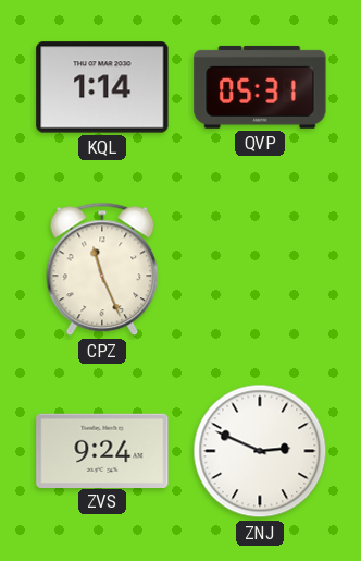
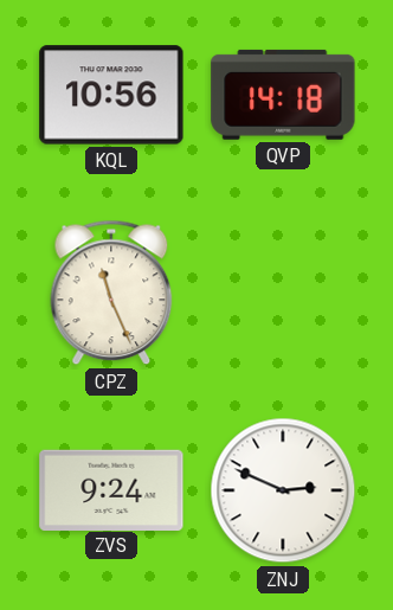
KQL: 1:14 -> 10:56
QVP: 05:31 -> 14:18
